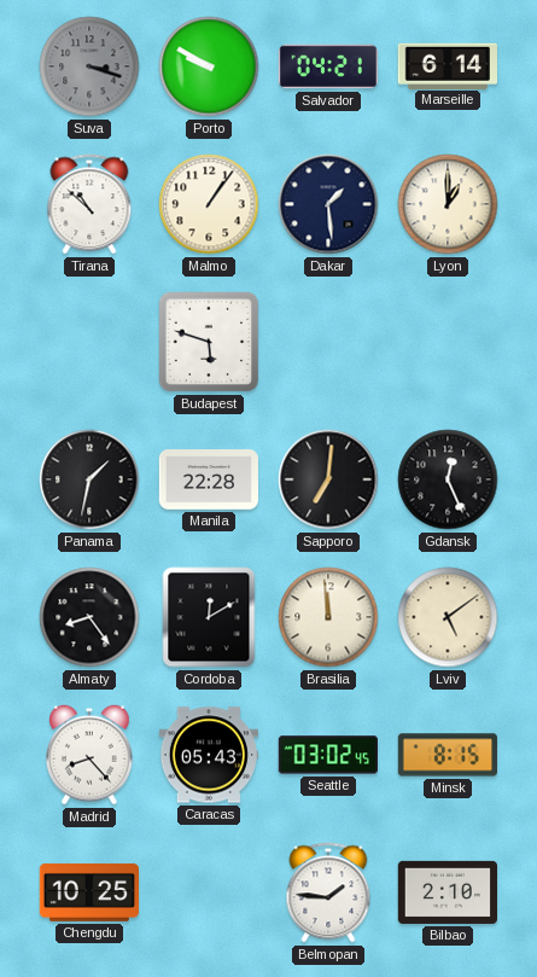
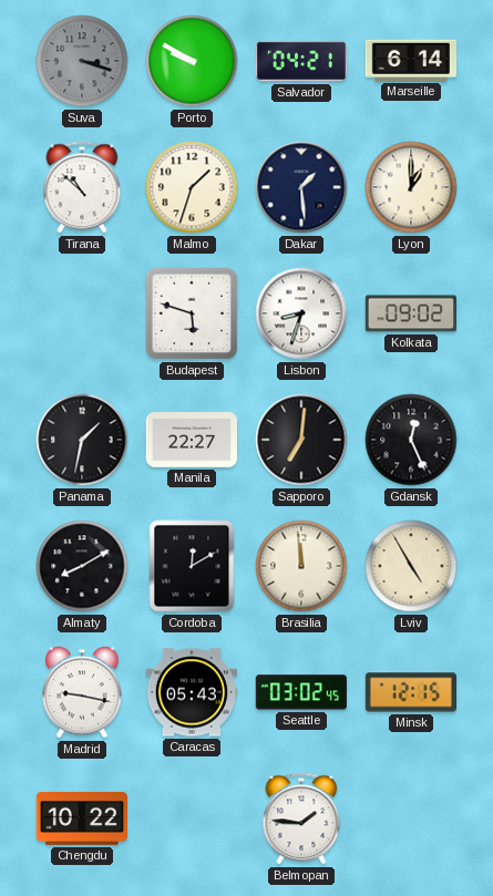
Malmo: 1:06 -> 1:33
Lisbon: none -> 8:33
Kolkata: none -> 09:02
Manila: 22:28 -> 22:27
Almaty: 8:24 -> 8:10
Lviv: 5:09 -> 4:55
Madrid: 8:23 -> 9:17
Minsk: 8:15 -> 12:15
Chengdu: 10:25 -> 10:22
Bilbao: 2:10 -> none
